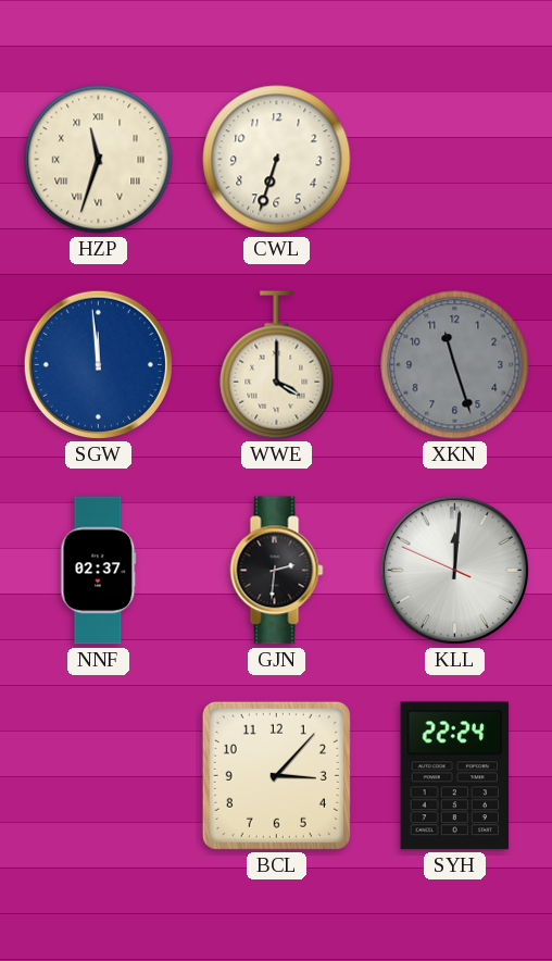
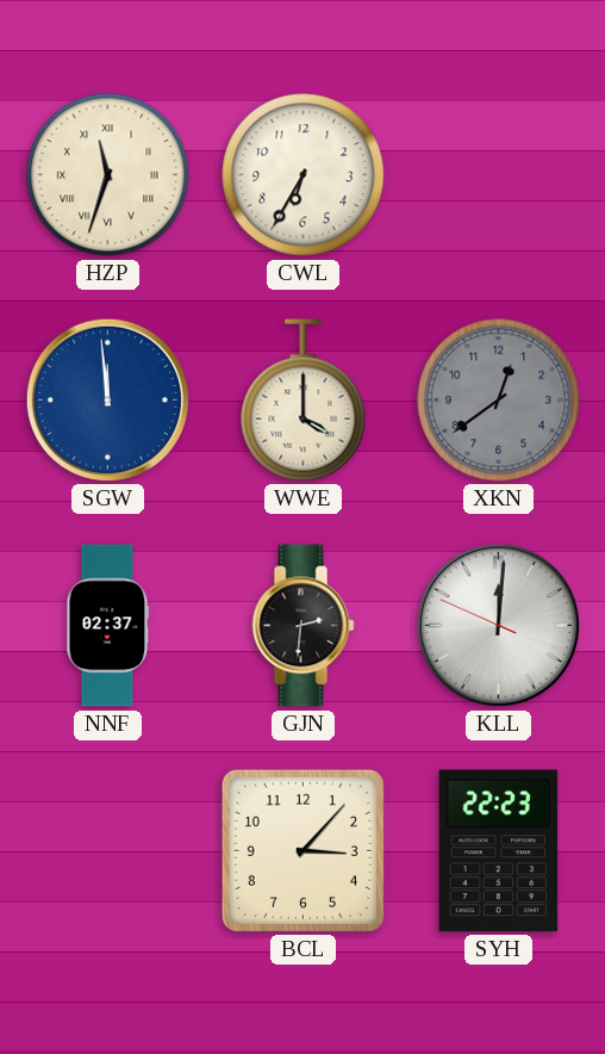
CWL: 6:33 -> 6:35
XKN: 11:27 -> 12:39
SYH: 22:24 -> 22:23
